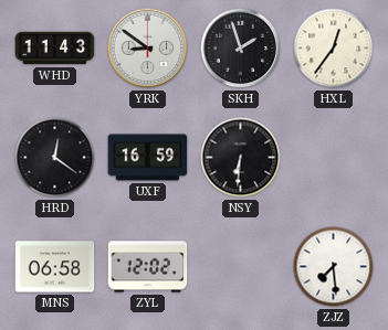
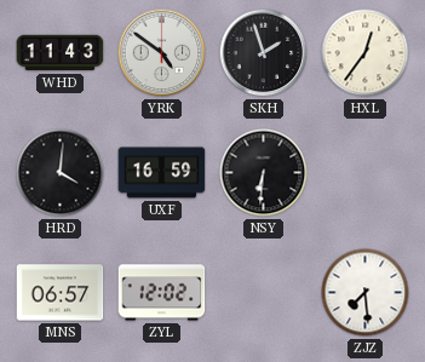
YRK: 8:51 -> 4:51
HRD: 12:21 -> 4:01
MNS: 06:58 -> 06:57
